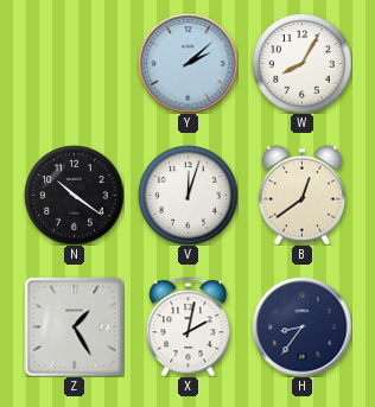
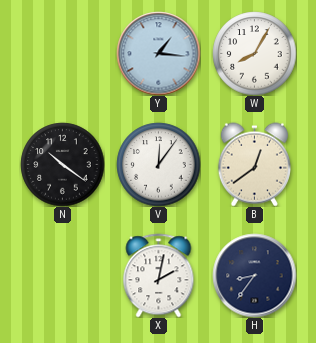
Y: 2:08 -> 1:16
V: 12:03 -> 12:06
Z: 1:25 -> none
